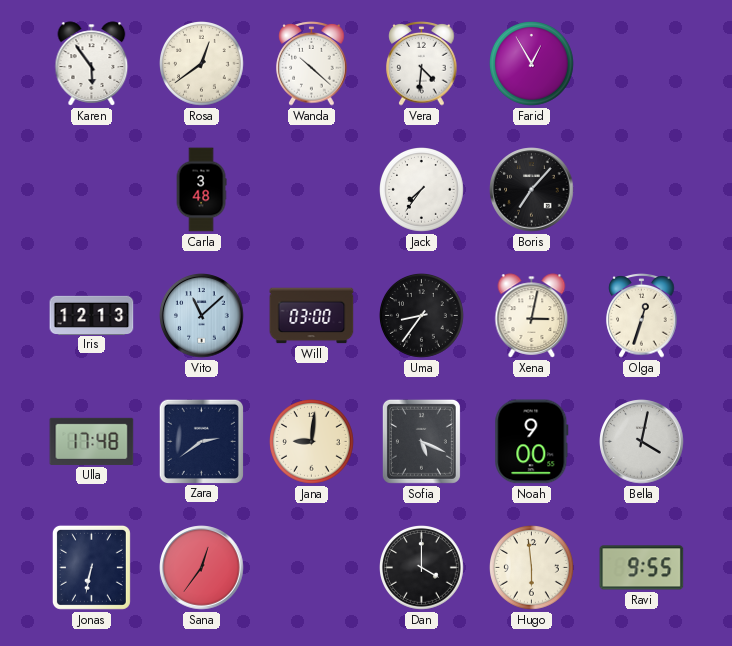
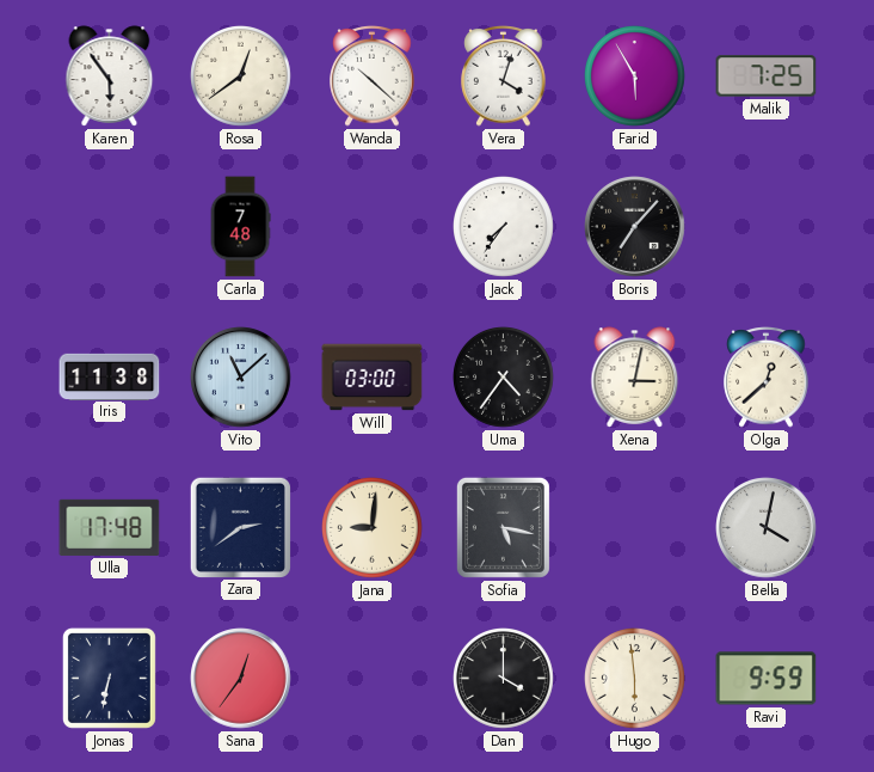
Vera: 4:31 -> 4:03
Farid: 12:55 -> 5:55
Malik: none -> 7:25
Carla: 3:48 -> 7:48
Iris: 12:13 -> 11:38
Uma: 8:36 -> 4:36
Olga: 12:33 -> 12:38
Sofia: 5:19 -> 5:17
Noah: 9:00 -> none
Ravi: 9:55 -> 9:59
